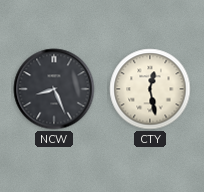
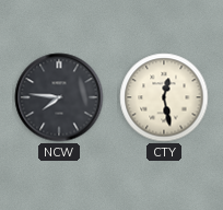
NCW: 8:26 -> 7:46
